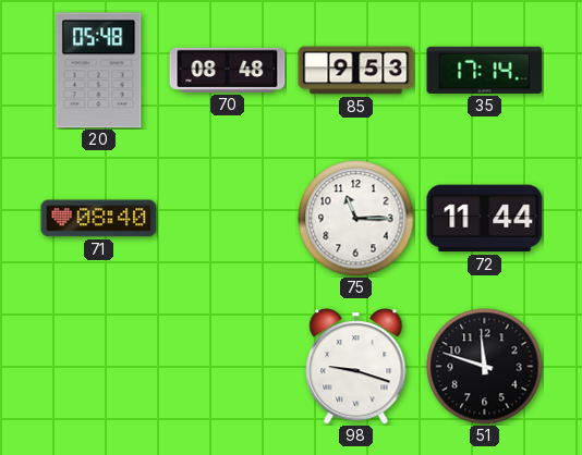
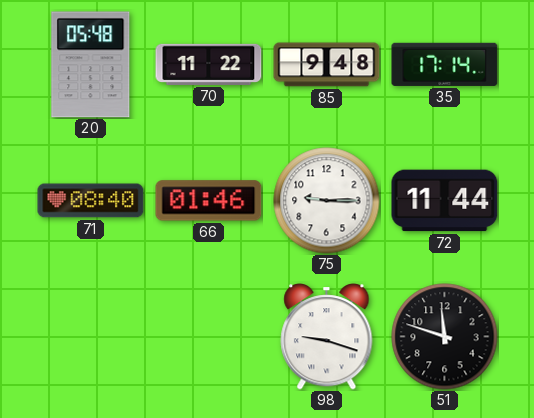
70: 08:48 -> 11:22
85: 9:53 -> 9:48
66: none -> 01:46
75: 11:15 -> 9:15
